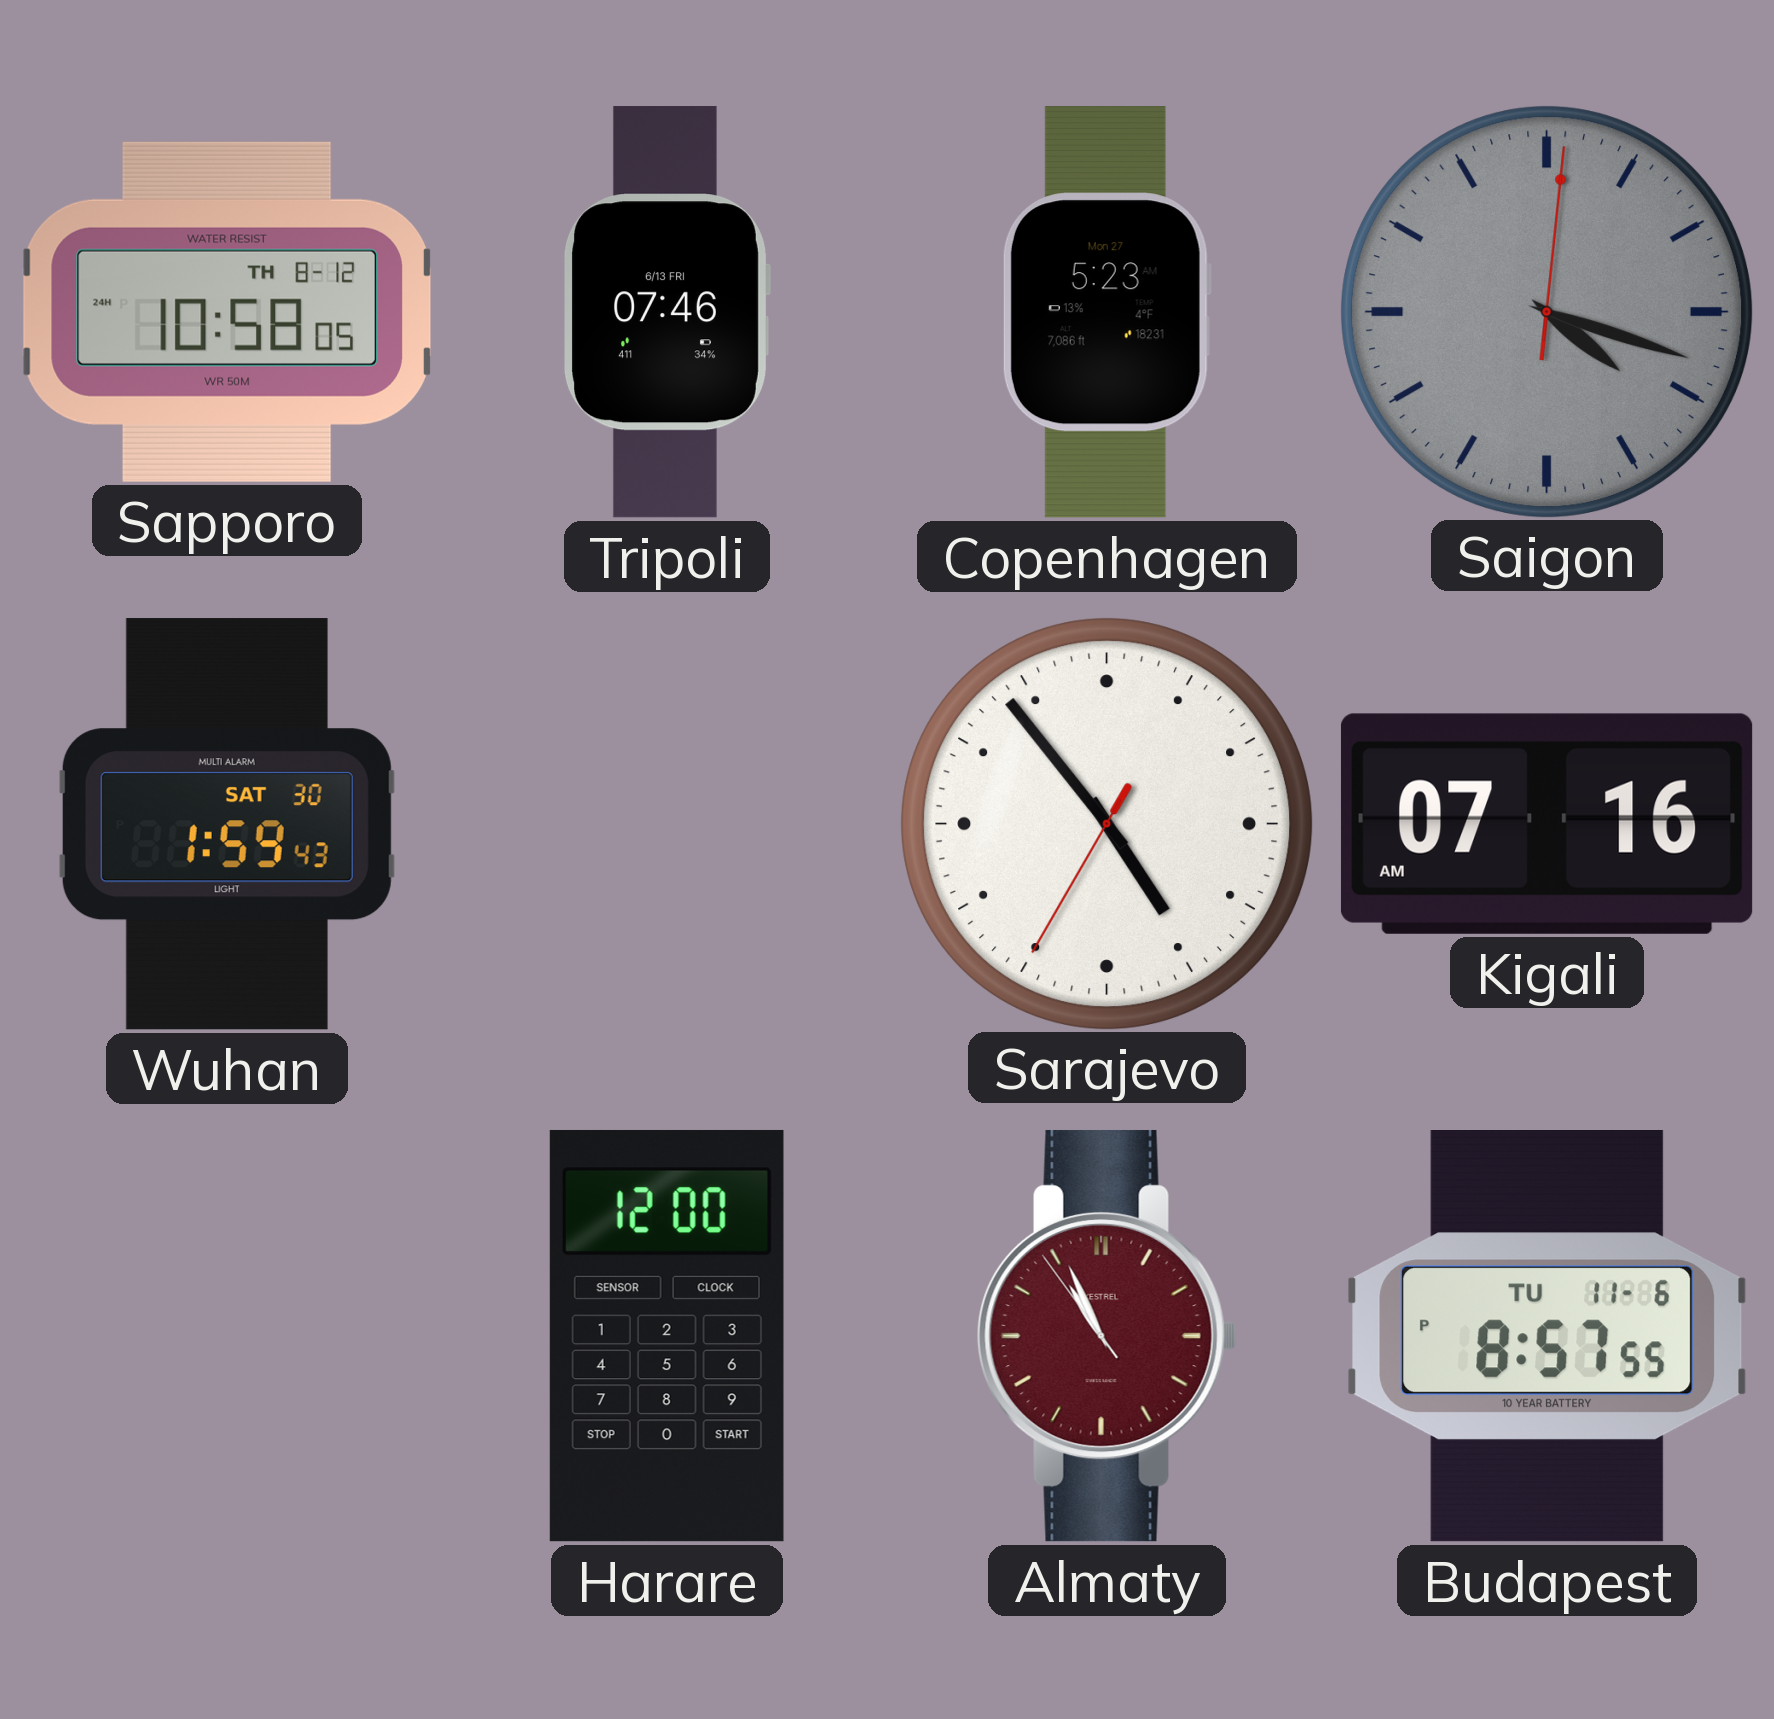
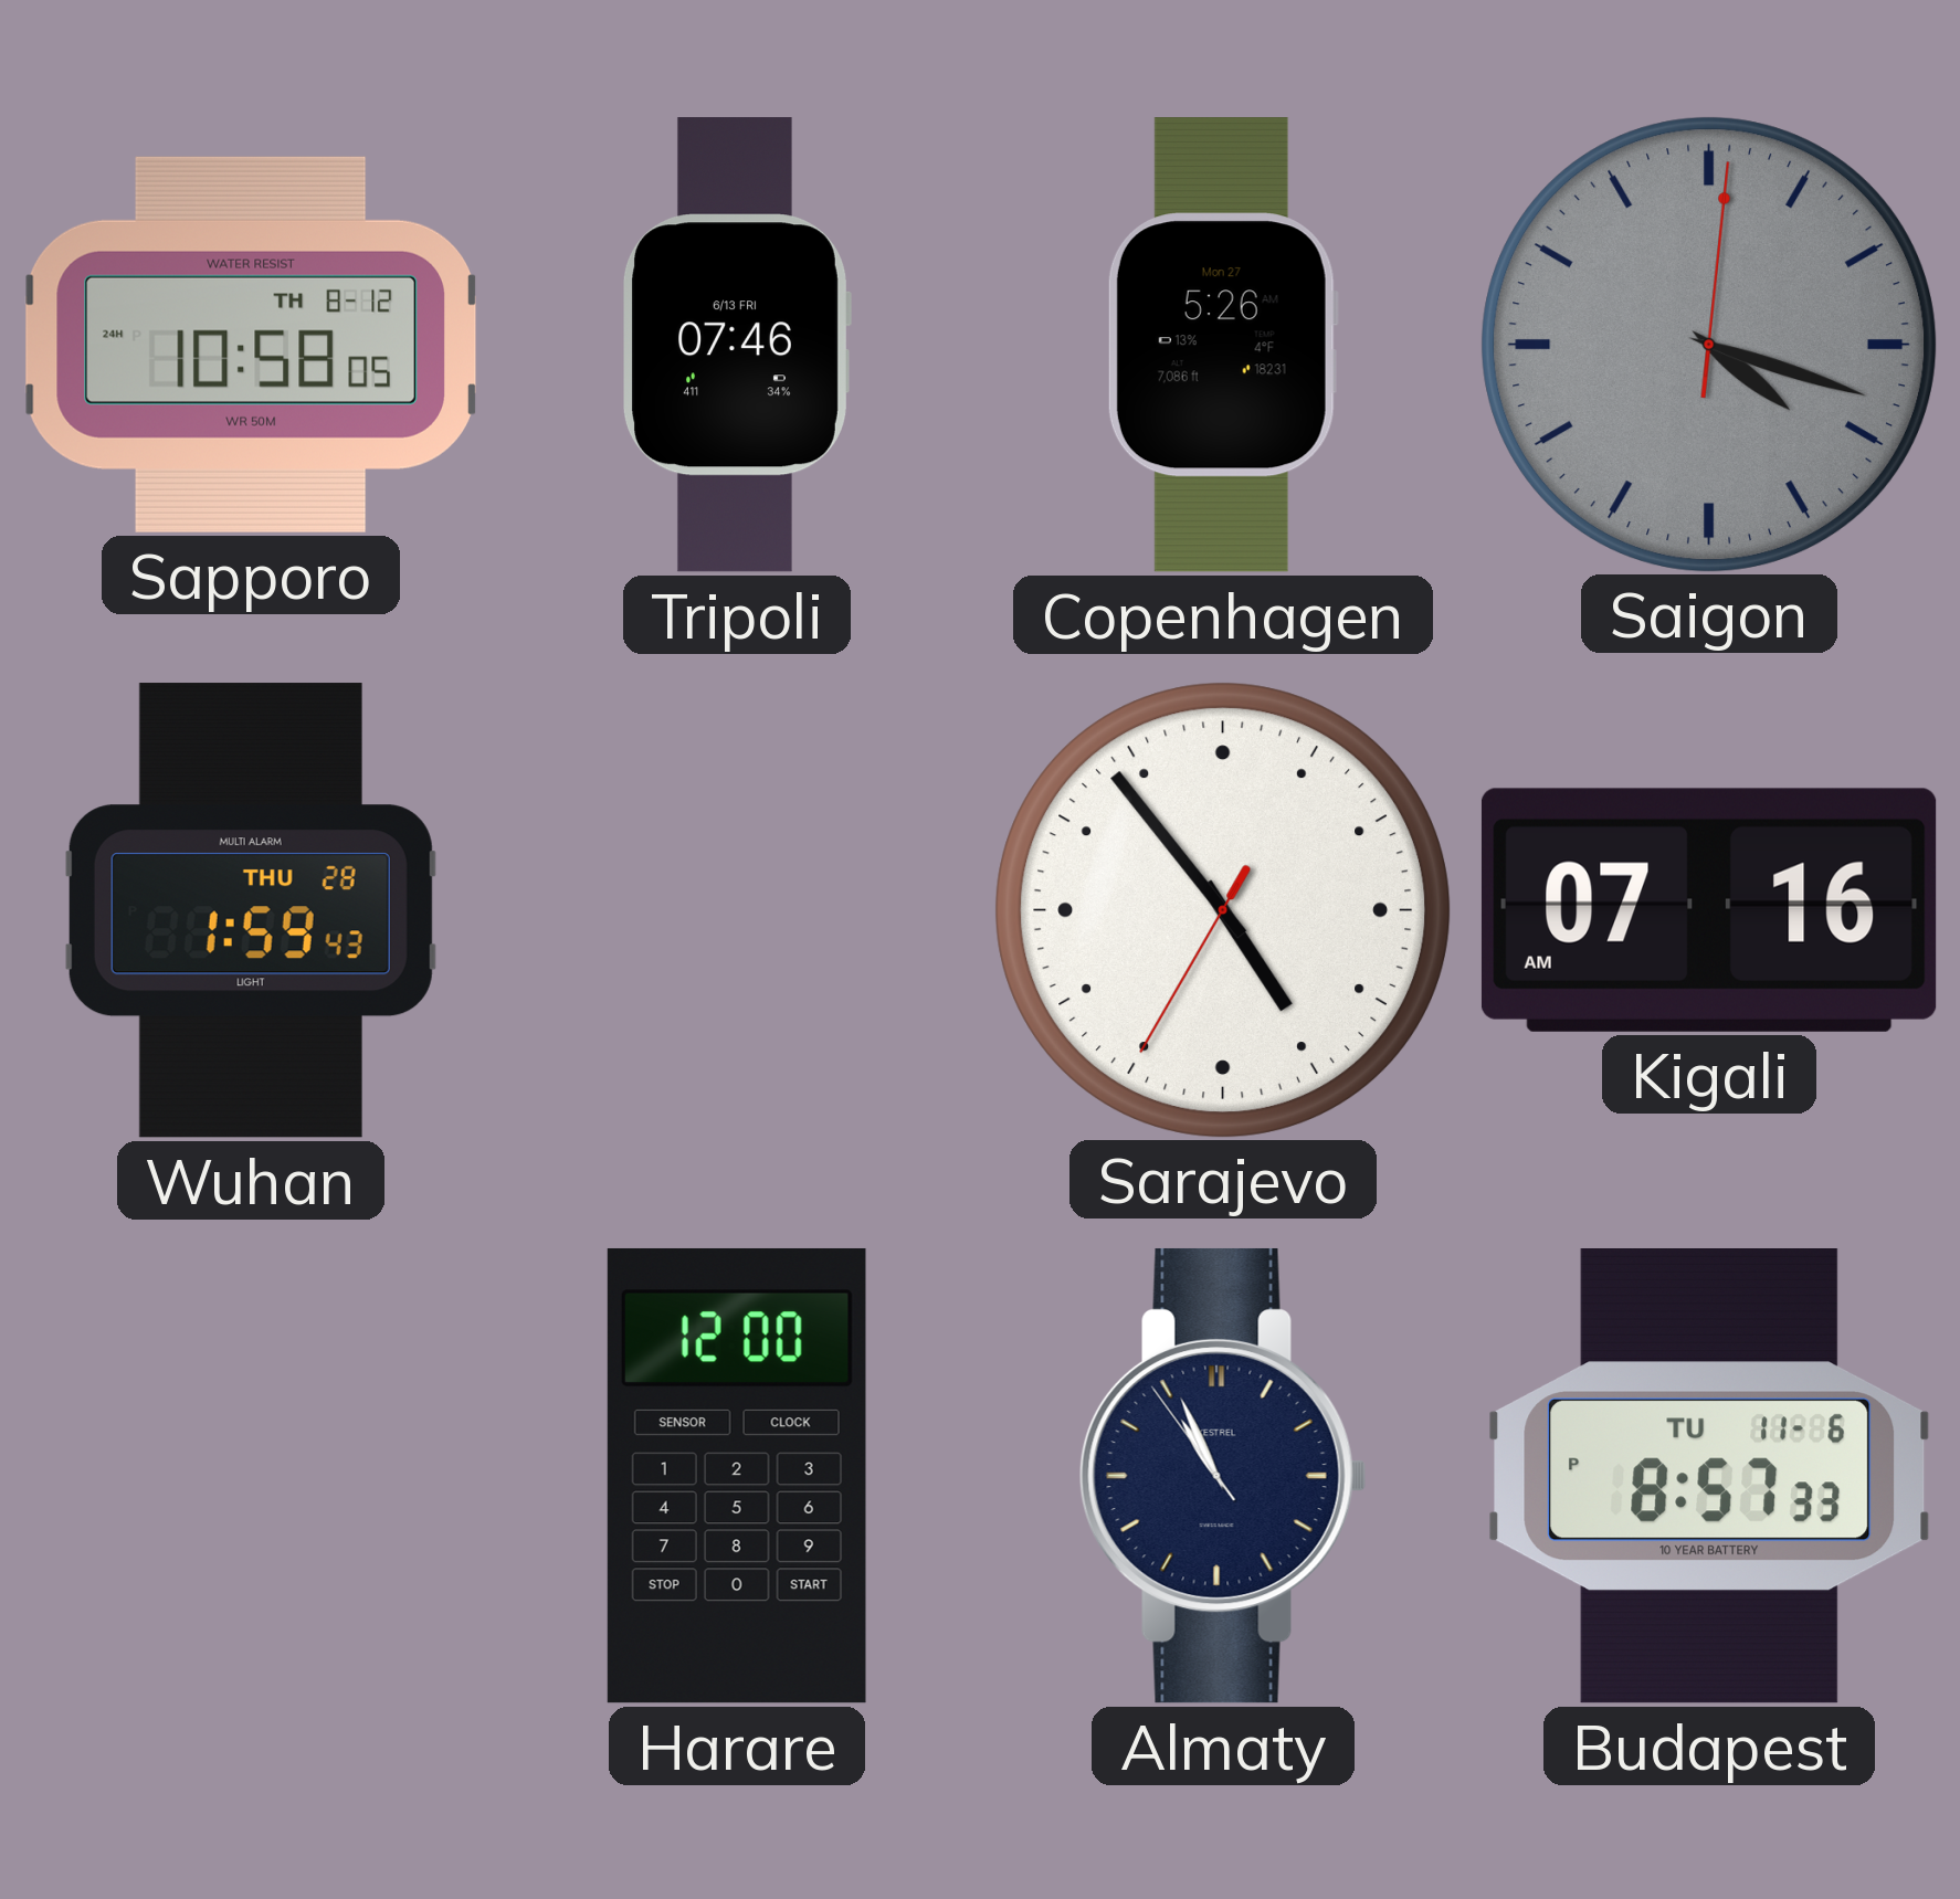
Copenhagen: 5:23 -> 5:26
Wuhan date: SAT 30 -> THU 28
Almaty dial: burgundy -> navy
Budapest: 8:57:55 PM -> 8:57:33 PM
